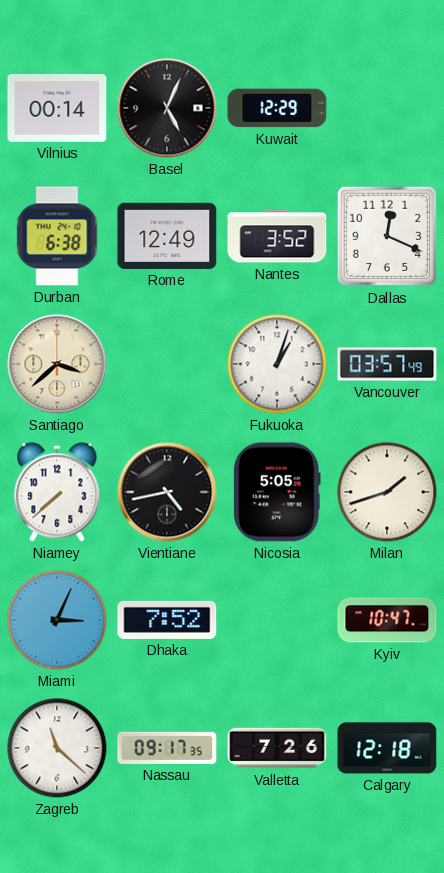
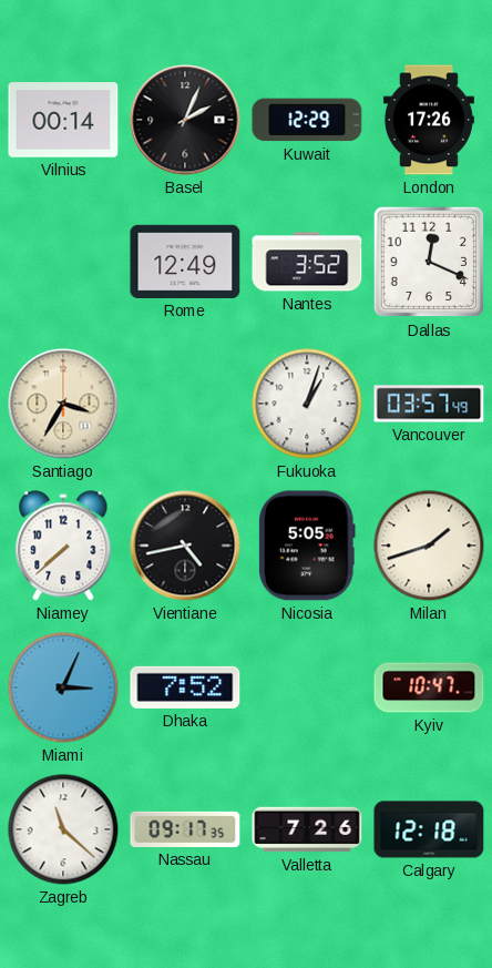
Basel: 5:04 -> 2:04
London: none -> 17:26
Durban: 6:38 -> none
Santiago: 3:38 -> 3:35
